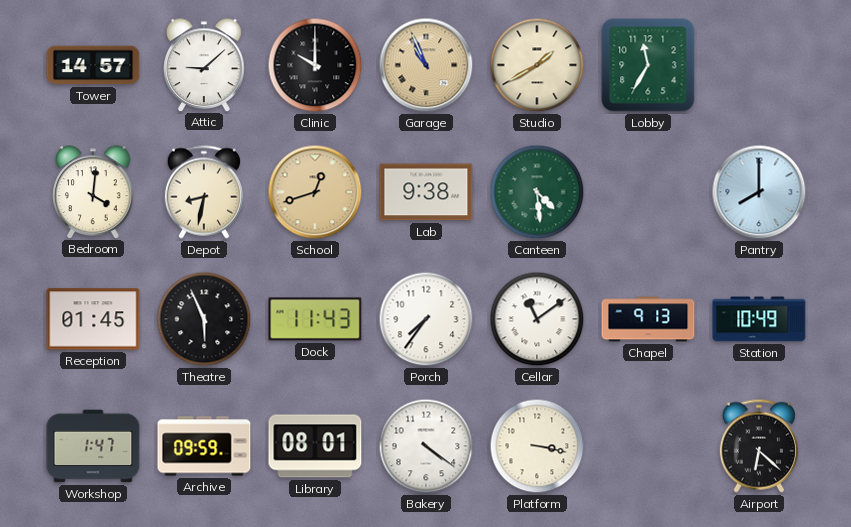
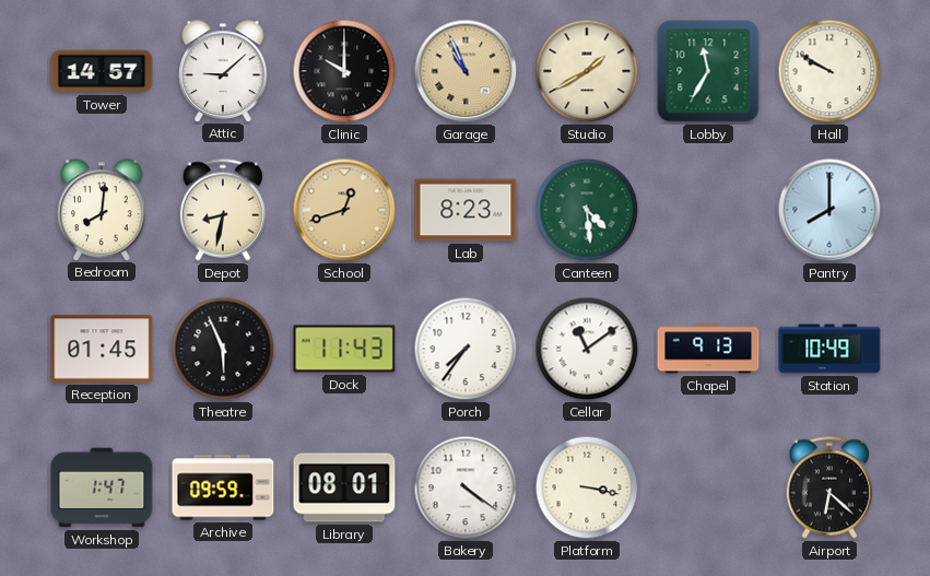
Hall: none -> 9:50
Bedroom: 4:01 -> 8:01
Lab: 9:38 -> 8:23
